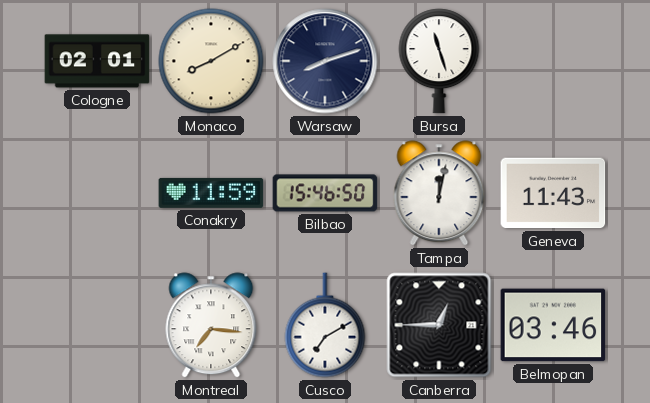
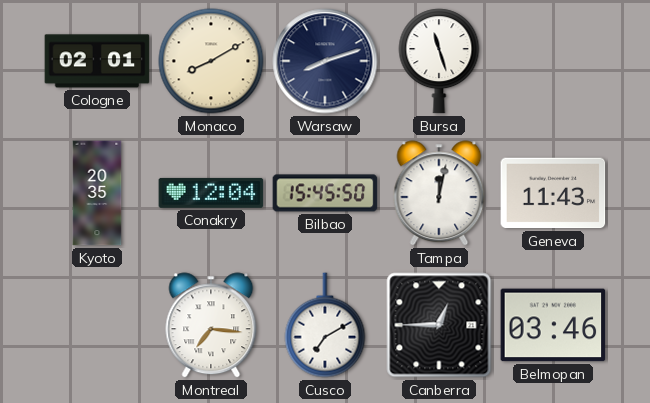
Kyoto: none -> 20:35
Conakry: 11:59 -> 12:04
Bilbao: 15:46 -> 15:45
